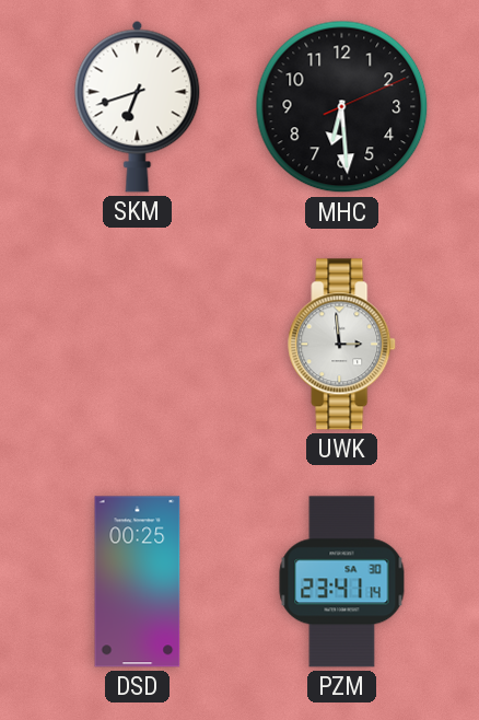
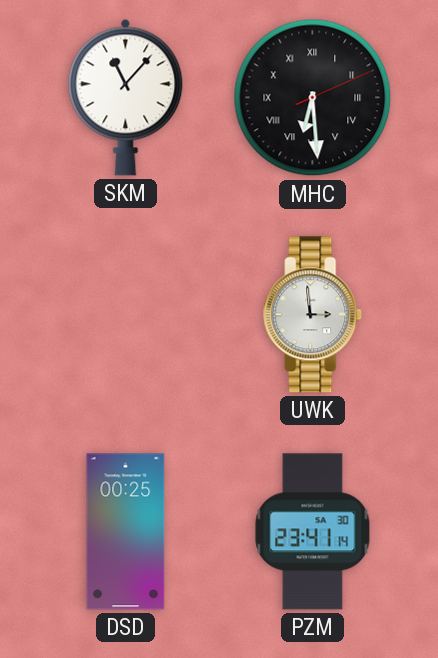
SKM: 6:42 -> 11:07
MHC numerals: Arabic -> Roman
